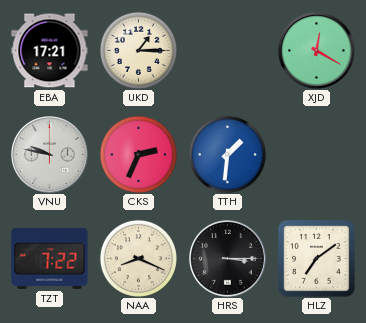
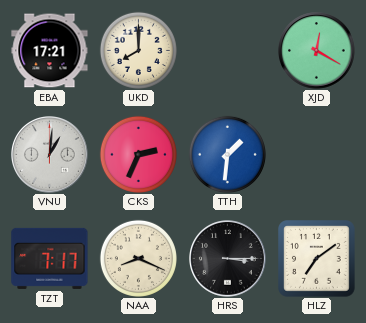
UKD: 1:15 -> 8:00
VNU: 9:47 -> 1:01
TZT: 7:22 -> 7:17
